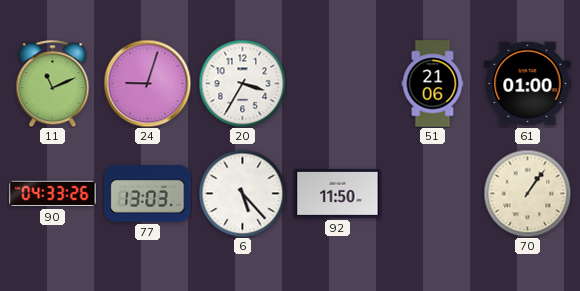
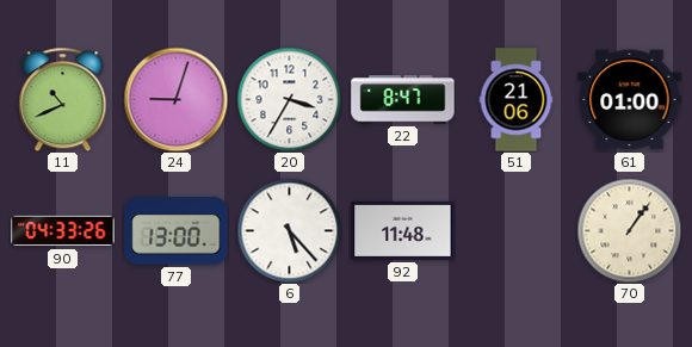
11: 11:11 -> 10:41
22: none -> 8:47
77: 13:03 -> 13:00
92: 11:50 -> 11:48
